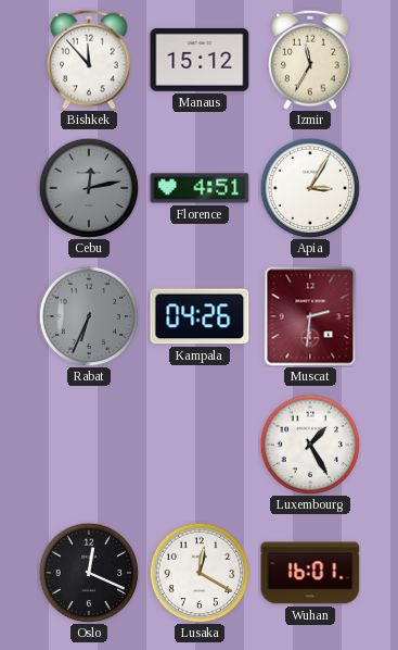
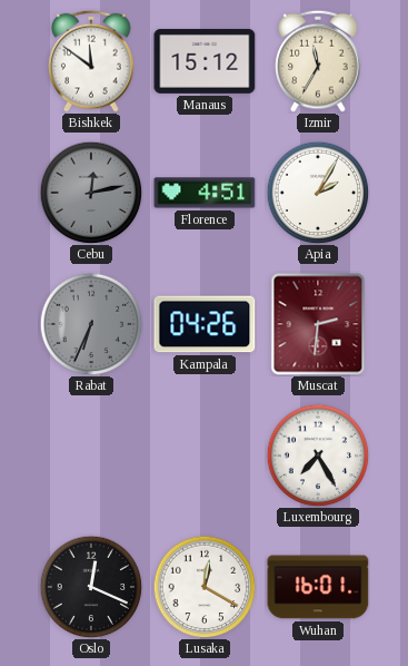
Bishkek: 11:53 -> 11:51
Apia: 3:05 -> 2:05
Luxembourg: 1:25 -> 7:25
